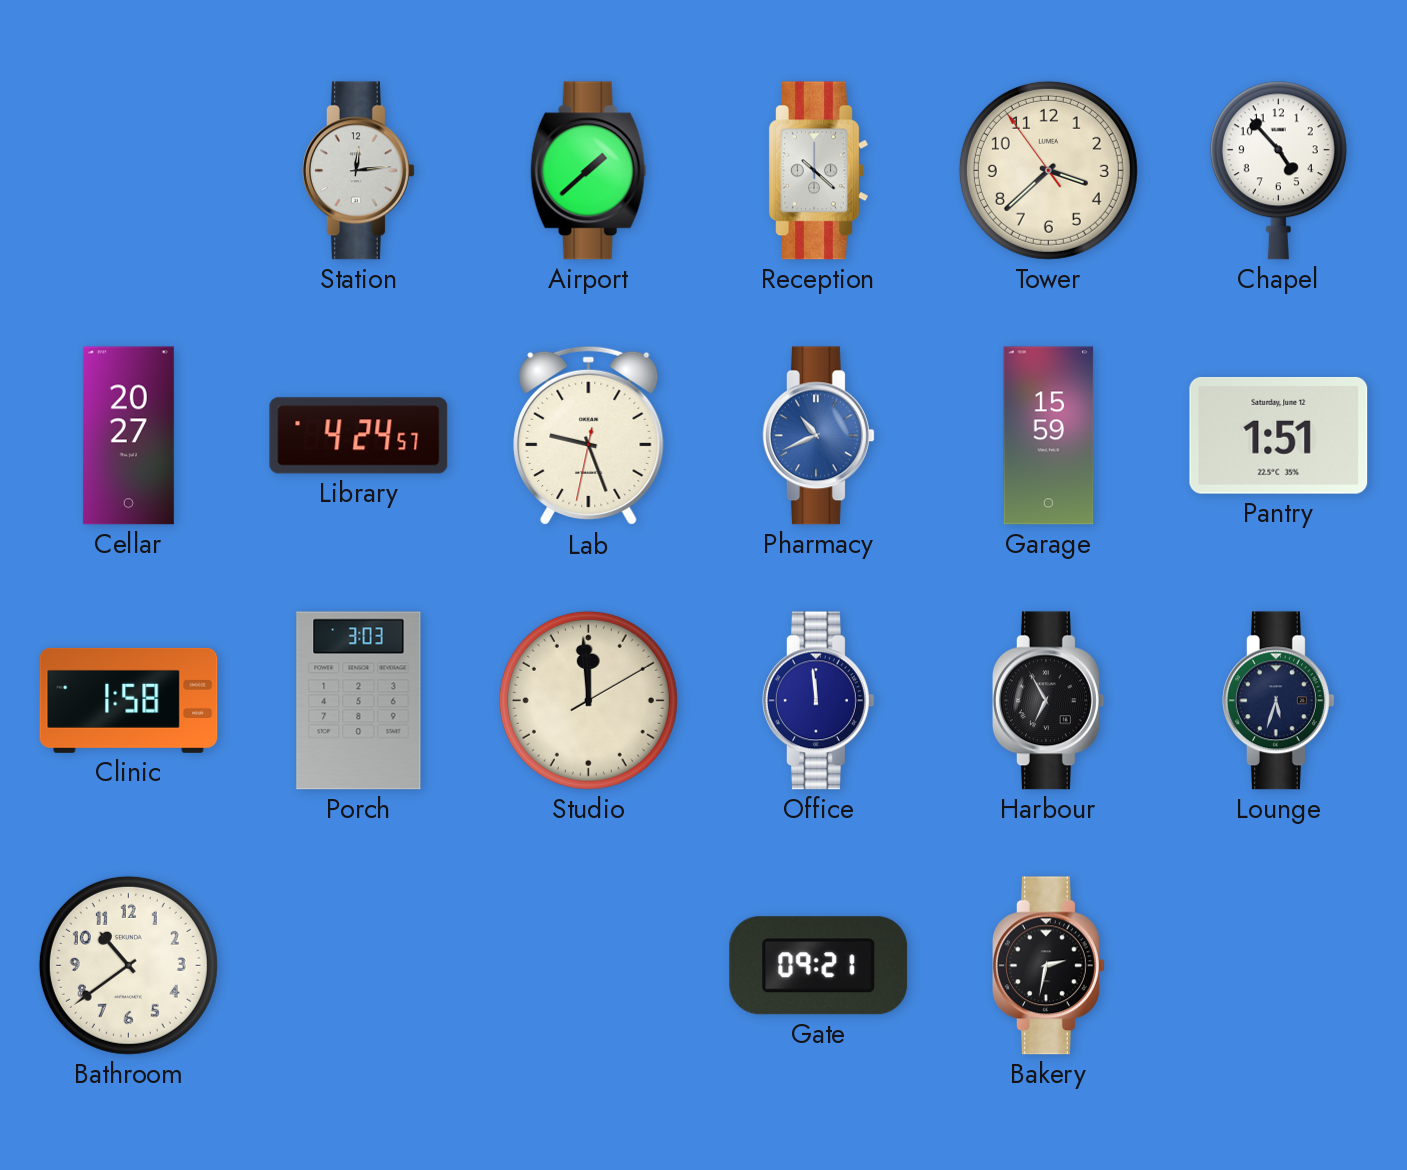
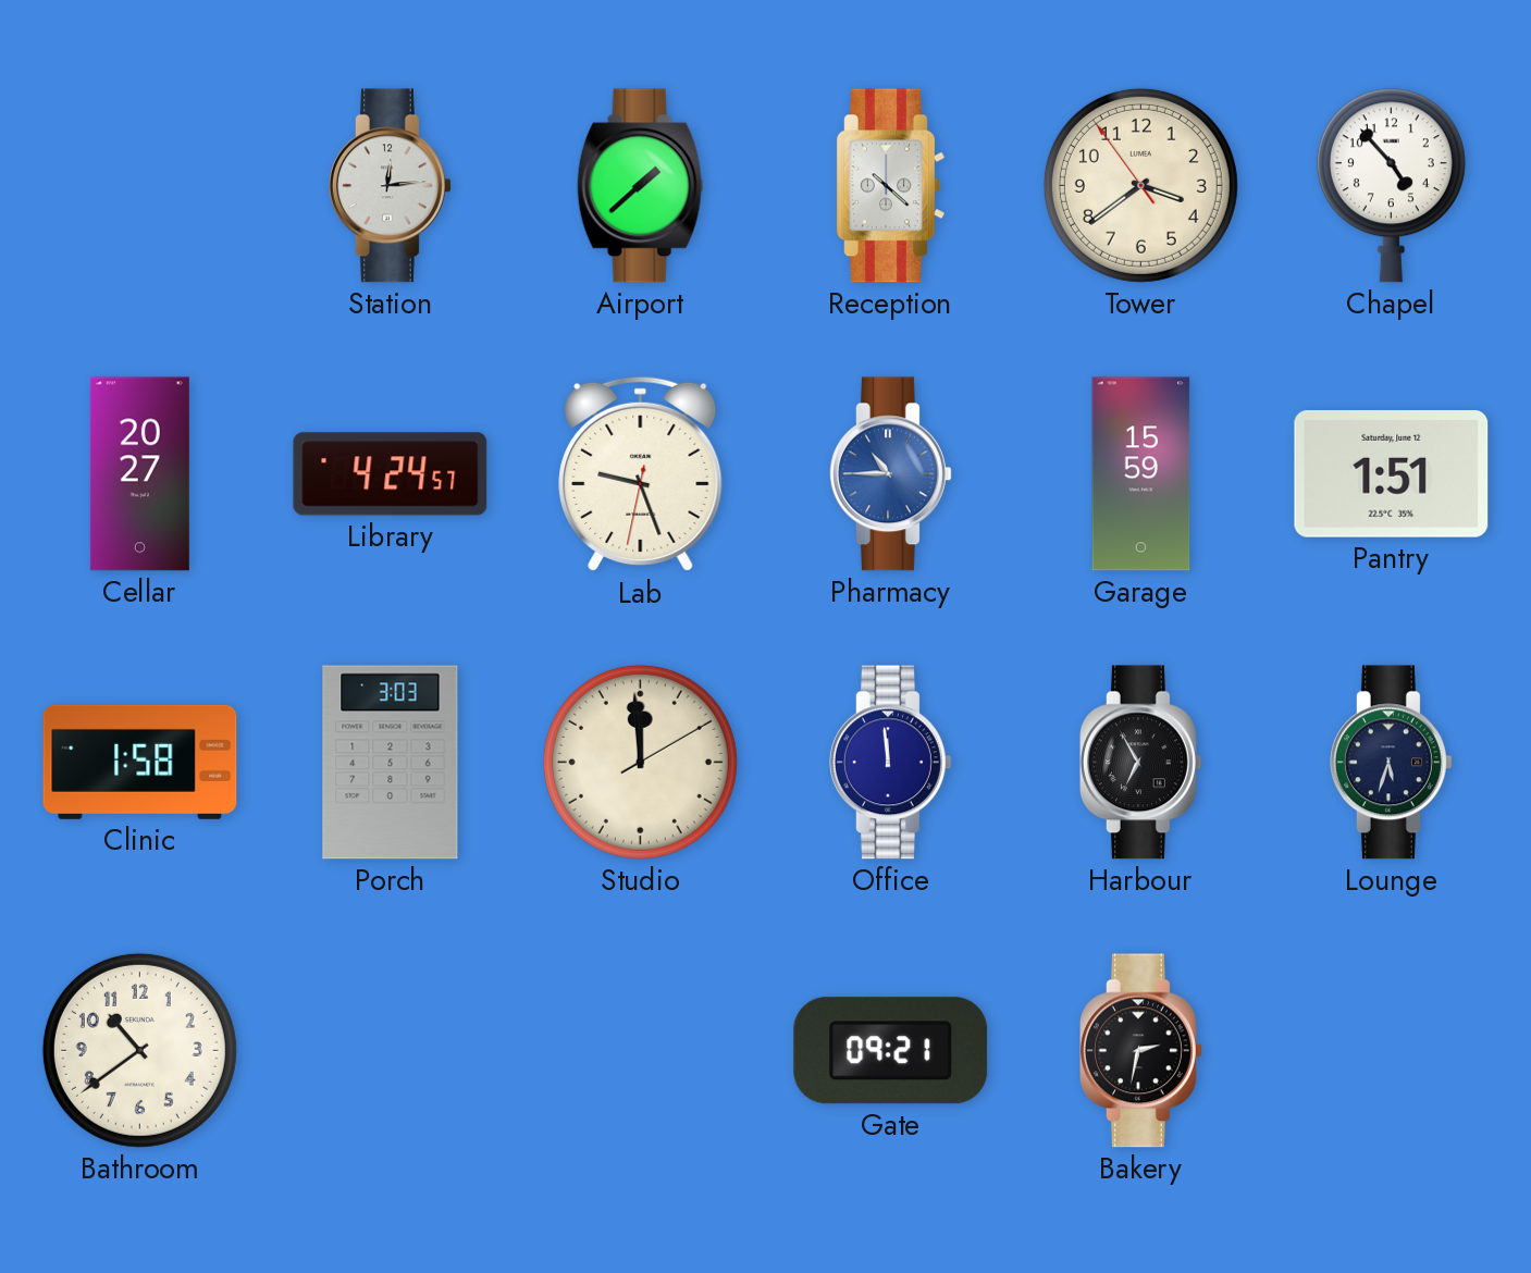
Tower: 3:37 -> 3:38
Pharmacy: 10:41 -> 10:45
